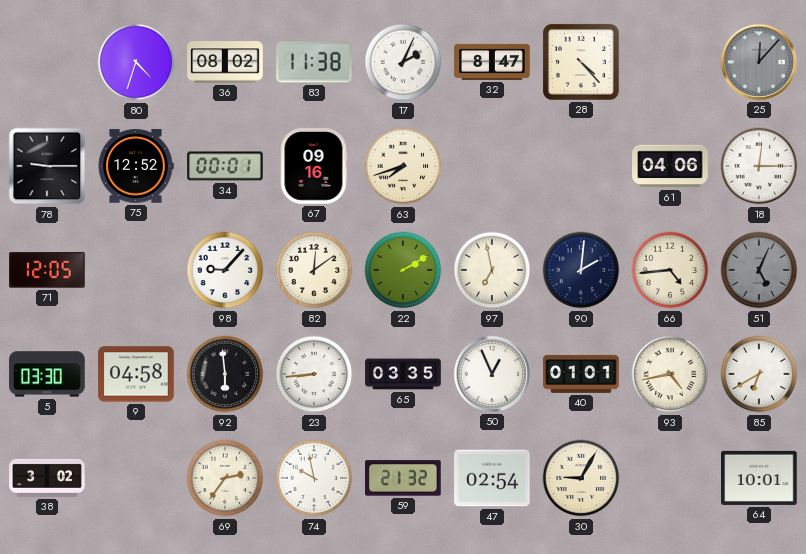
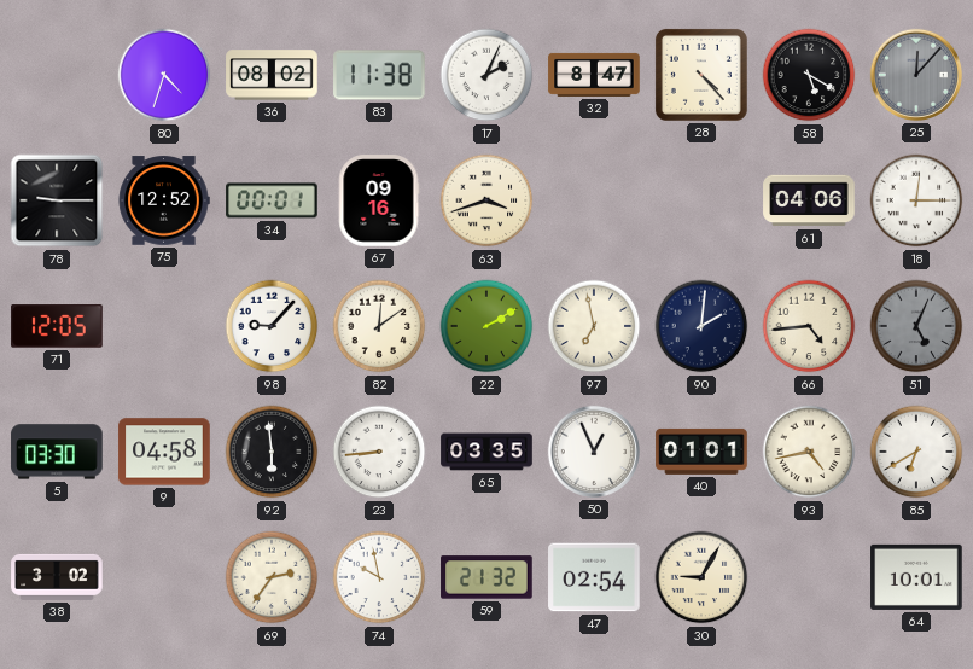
58: none -> 5:20
63: 7:42 -> 3:42
